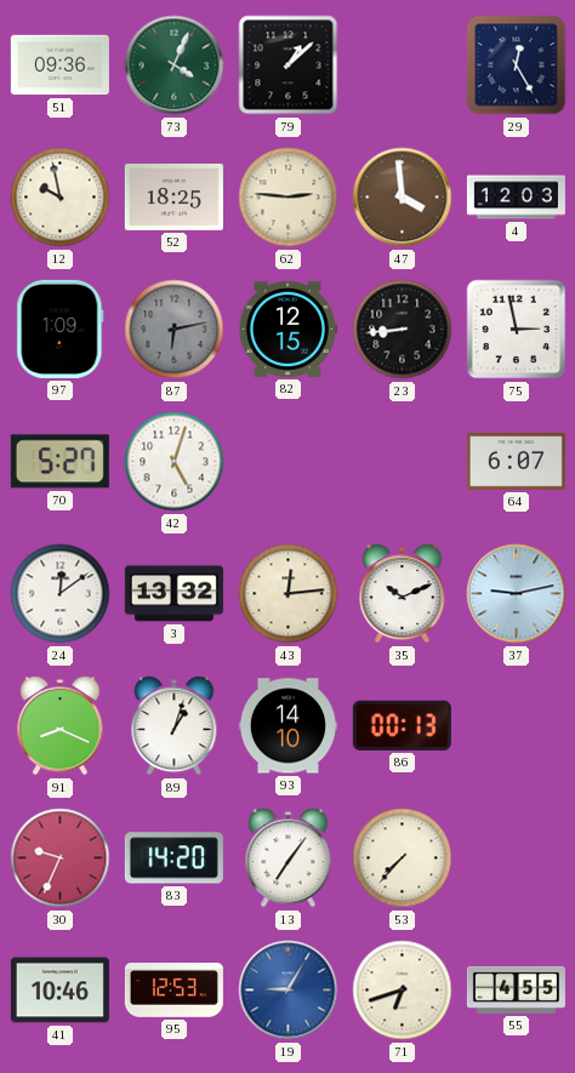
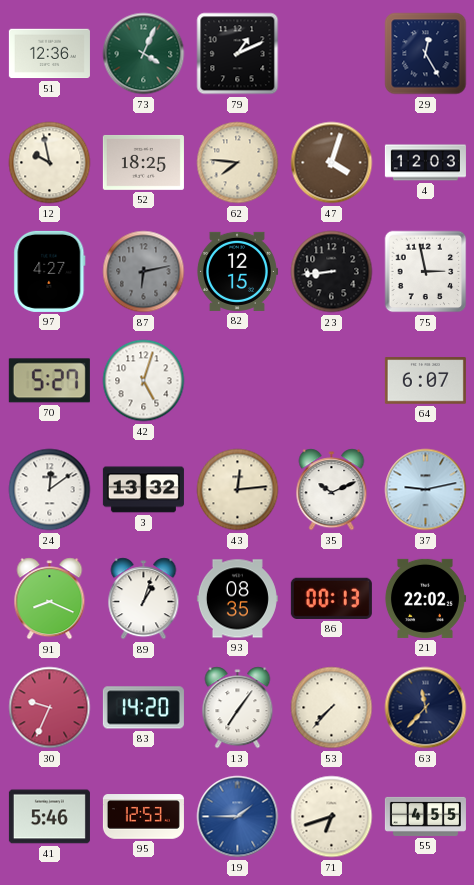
51: 09:36 -> 12:36
79: 1:08 -> 1:11
62: 2:46 -> 7:46
47: 3:59 -> 4:03
97: 1:09 -> 4:27
93: 14:10 -> 08:35
21: none -> 22:02
63: none -> 11:37
41: 10:46 -> 5:46
19: 9:05 -> 1:45
